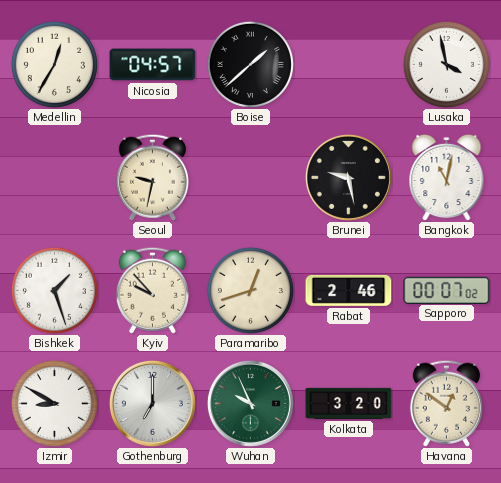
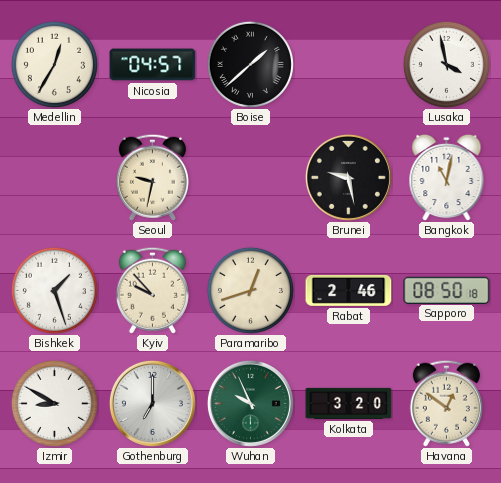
Sapporo: 00:07 -> 08:50
